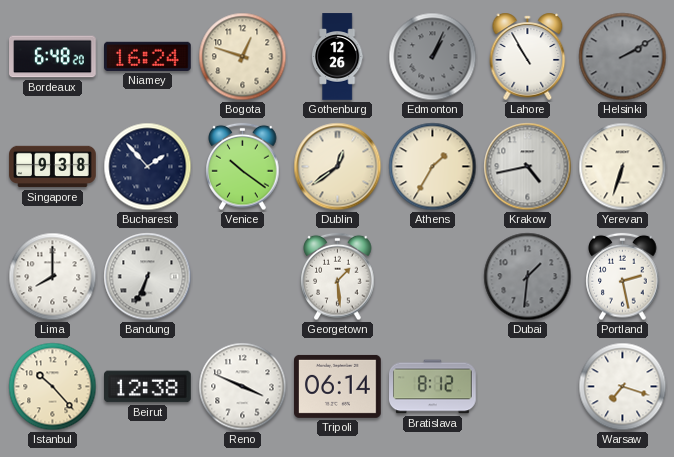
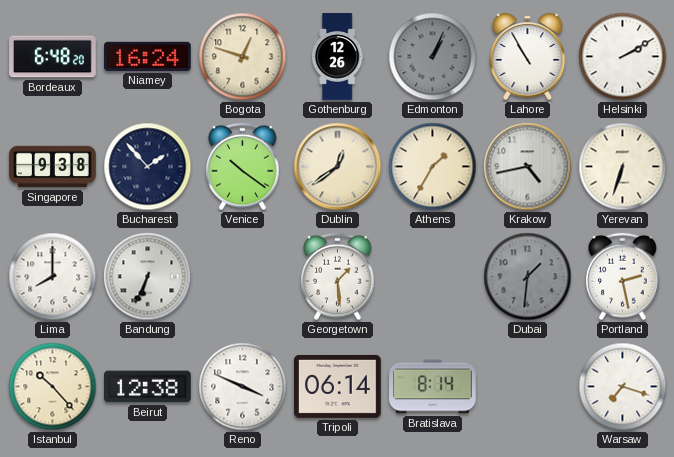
Helsinki dial: grey -> white
Bratislava: 8:12 -> 8:14
